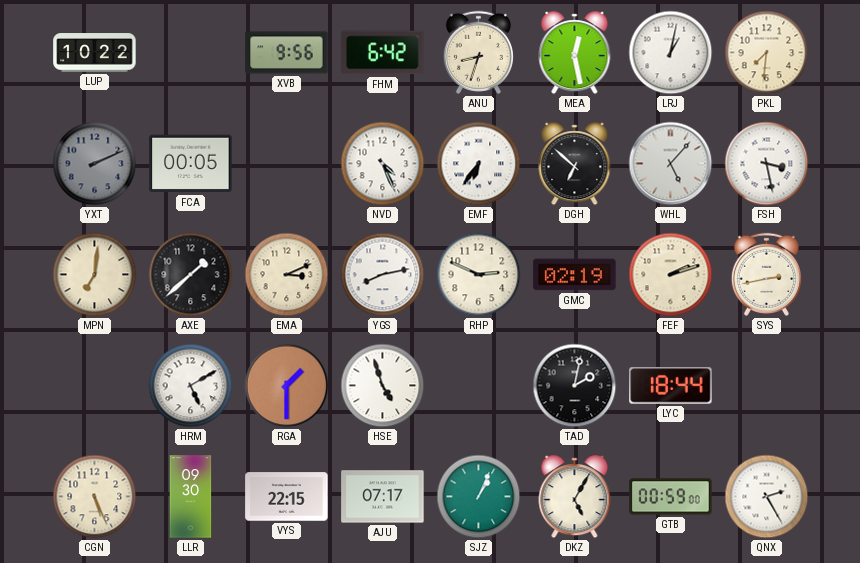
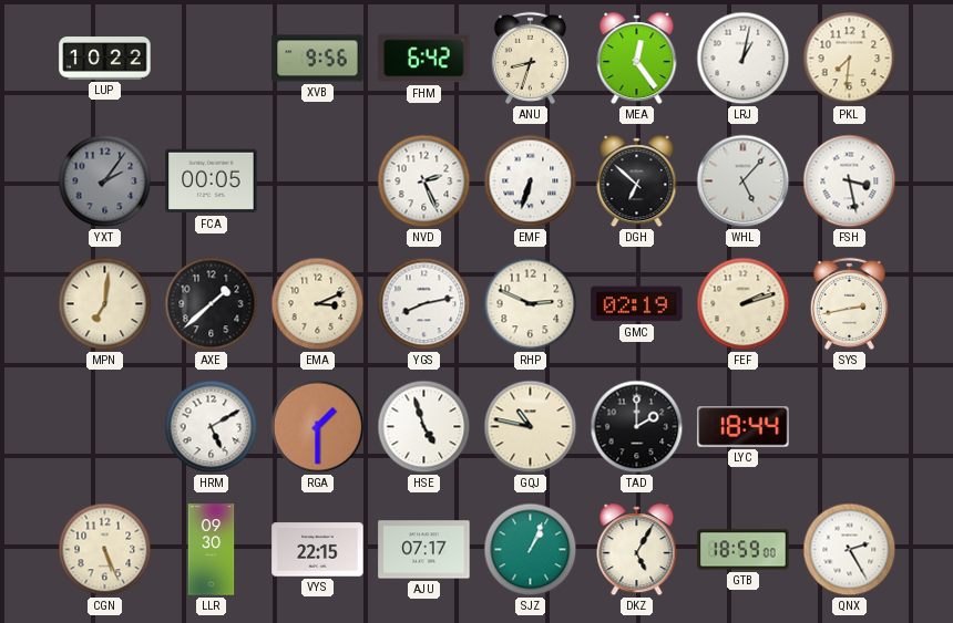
MEA: 12:28 -> 12:24
YXT: 2:11 -> 2:06
NVD: 4:26 -> 2:26
EMF: 6:36 -> 6:33
GQJ: none -> 10:47
TAD: 2:02 -> 2:00
GTB: 00:59 -> 18:59
